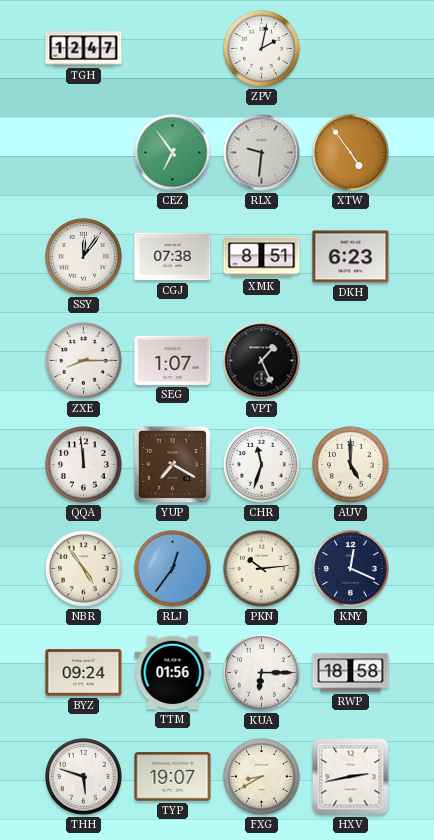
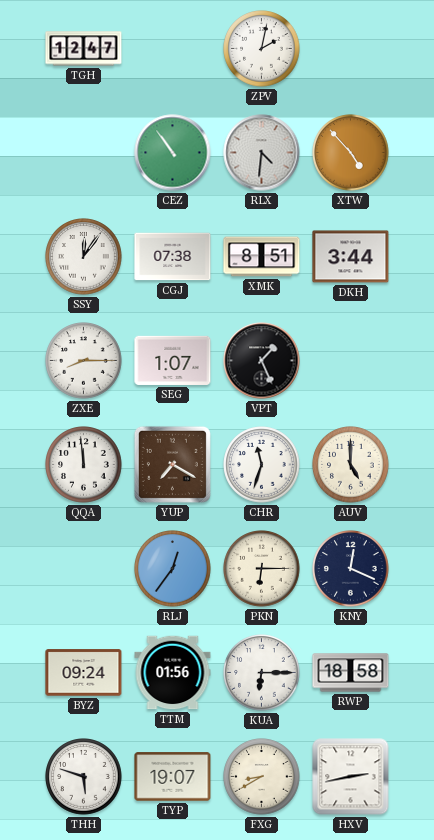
CEZ: 6:54 -> 10:54
RLX: 9:31 -> 4:31
XTW: 4:54 -> 4:53
DKH: 6:23 -> 3:44
NBR: 4:54 -> none
PKN: 10:14 -> 6:15
